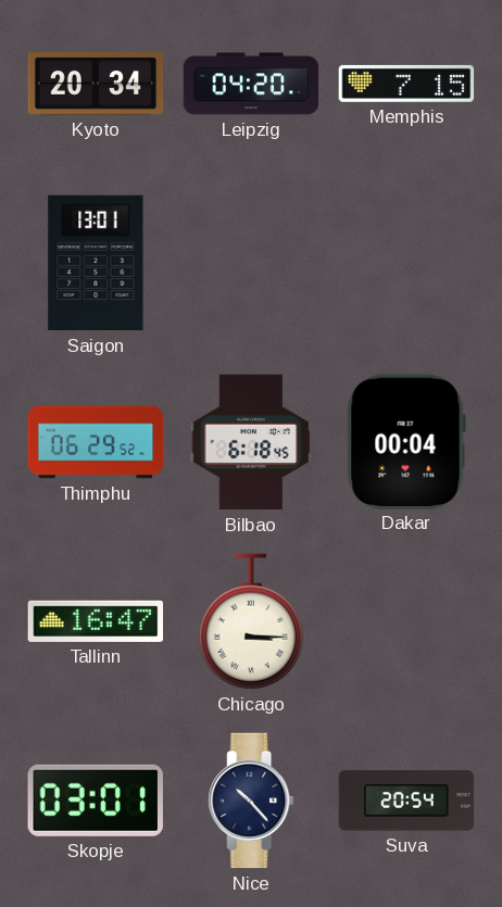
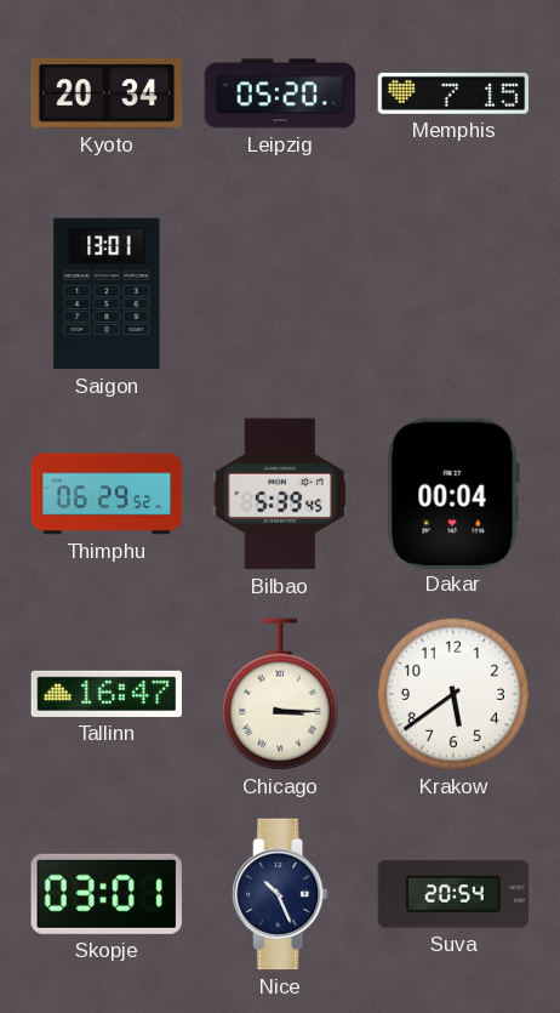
Leipzig: 04:20 -> 05:20
Bilbao: 6:18 -> 5:39
Krakow: none -> 5:39
Nice: 10:23 -> 10:26
